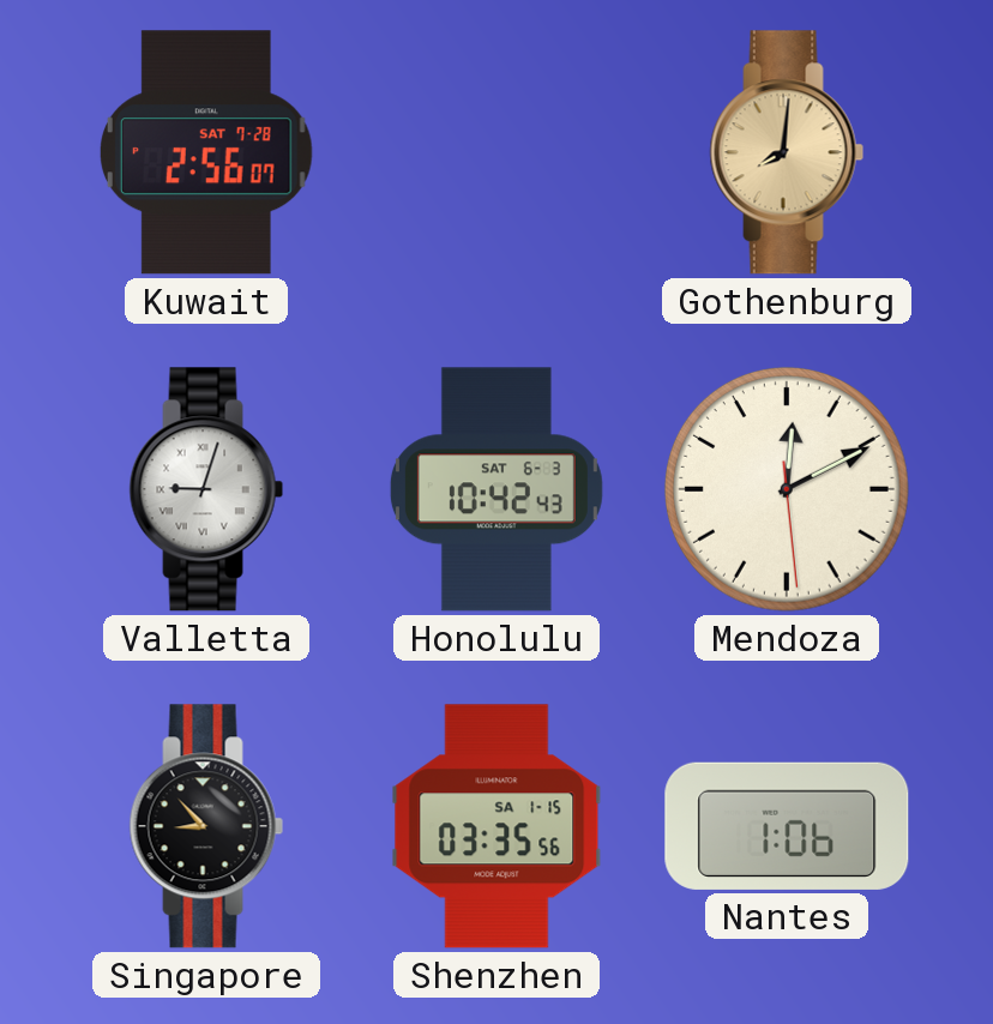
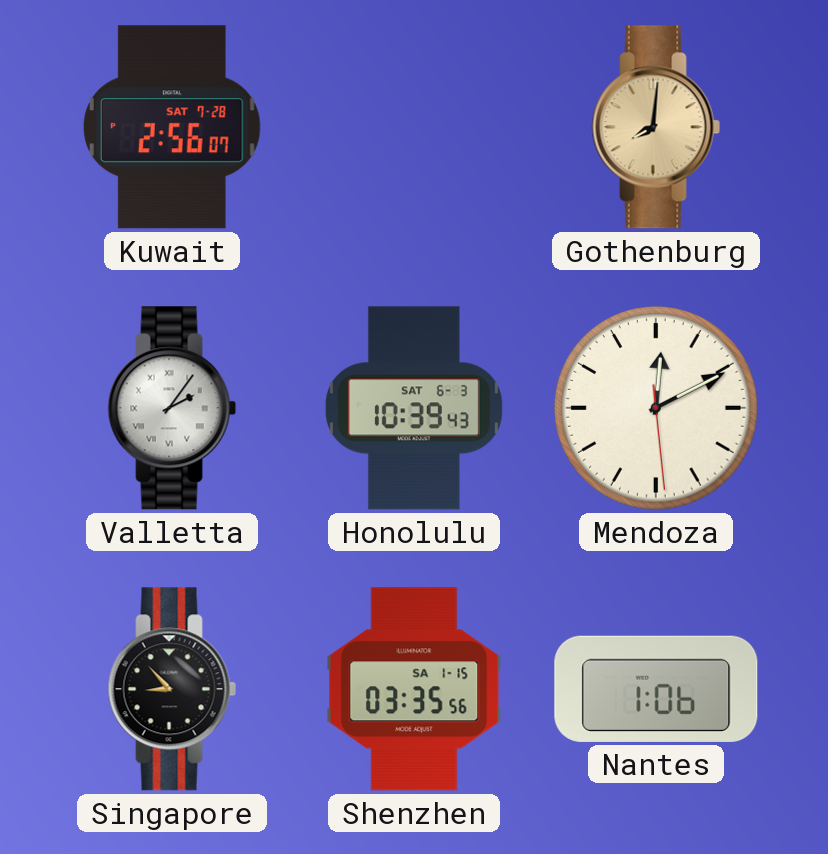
Valletta: 9:03 -> 2:06
Honolulu: 10:42 -> 10:39
